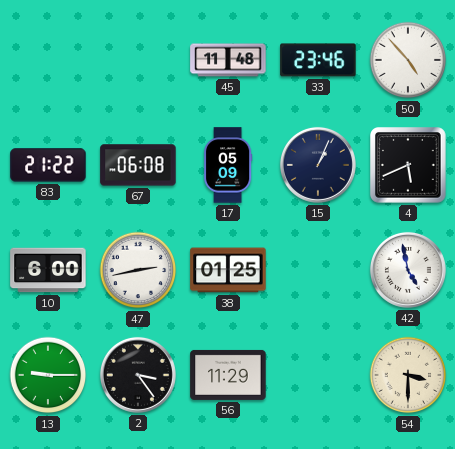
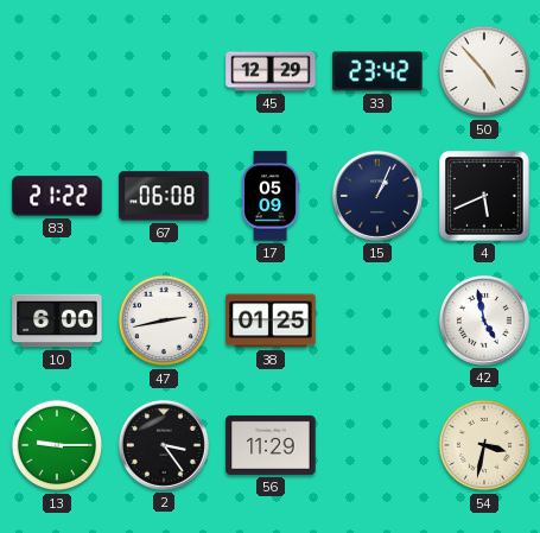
45: 11:48 -> 12:29
33: 23:46 -> 23:42
54: 3:30 -> 3:32
